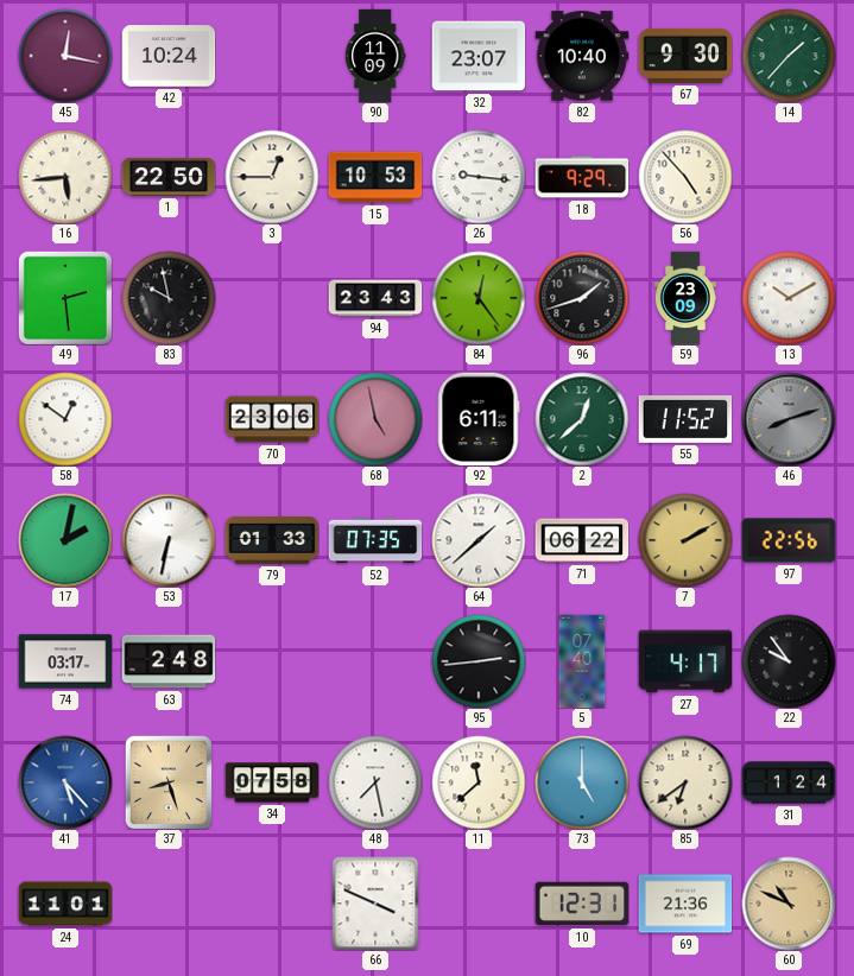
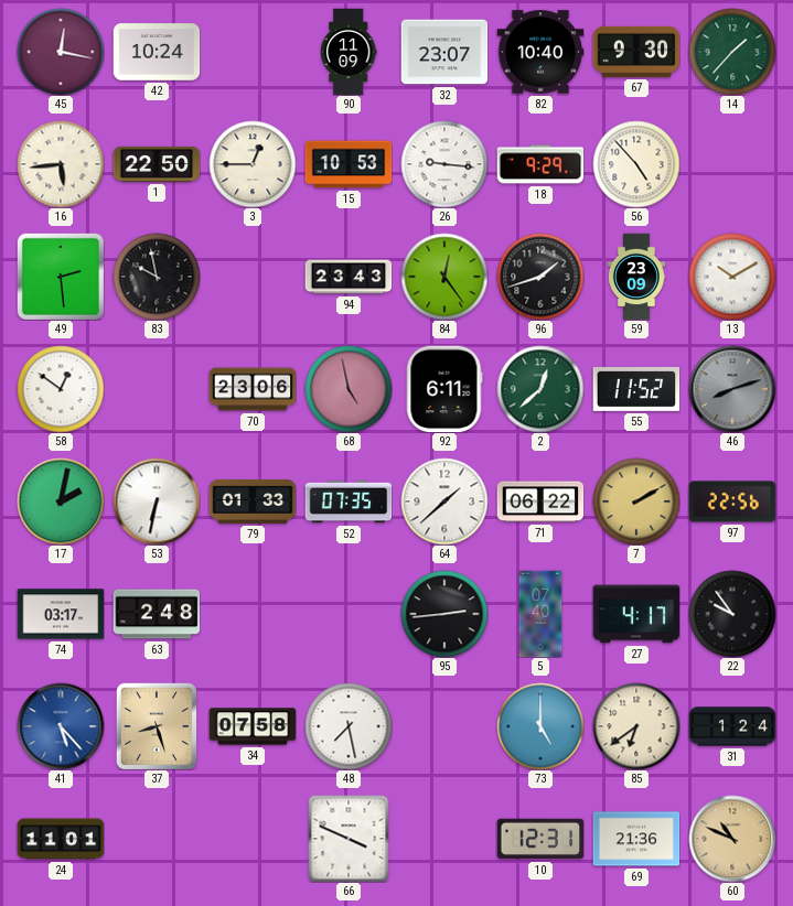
11: 11:38 -> none
